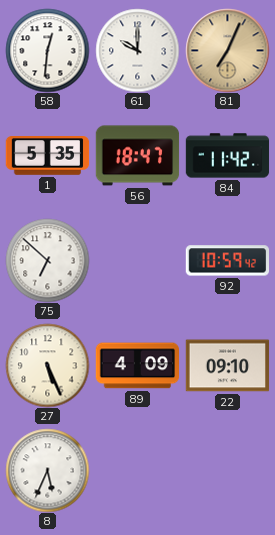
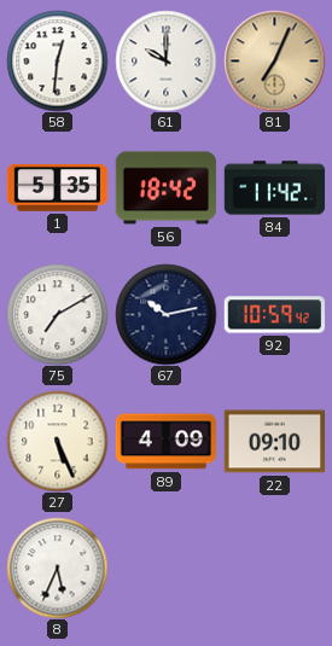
56: 18:47 -> 18:42
75: 6:52 -> 7:10
67: none -> 10:13
